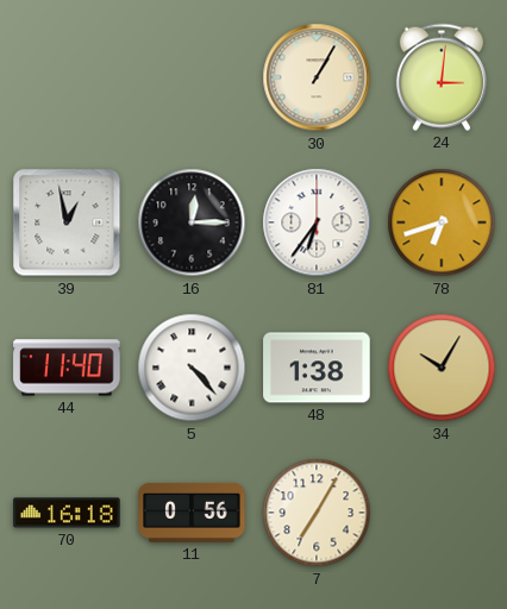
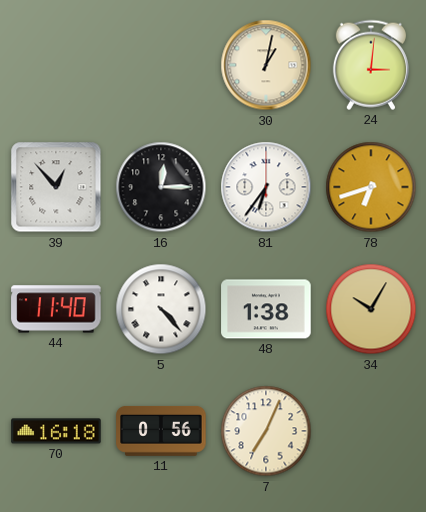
30: 1:05 -> 1:02
39: 12:58 -> 12:53
7: 7:05 -> 7:04
